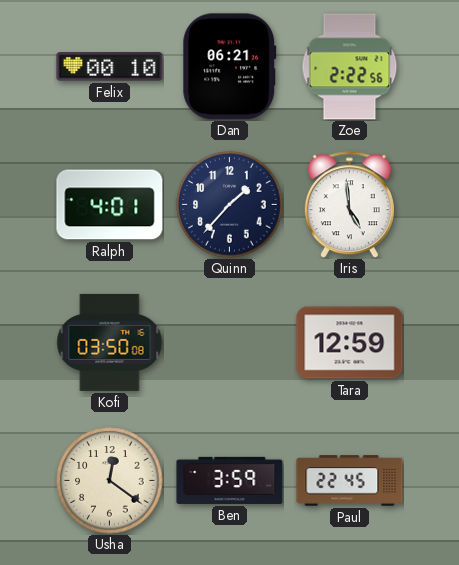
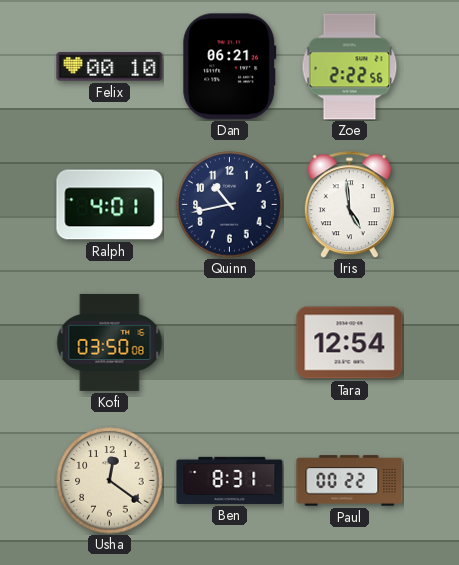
Quinn: 1:37 -> 10:43
Tara: 12:59 -> 12:54
Ben: 3:59 -> 8:31
Paul: 22:45 -> 00:22
